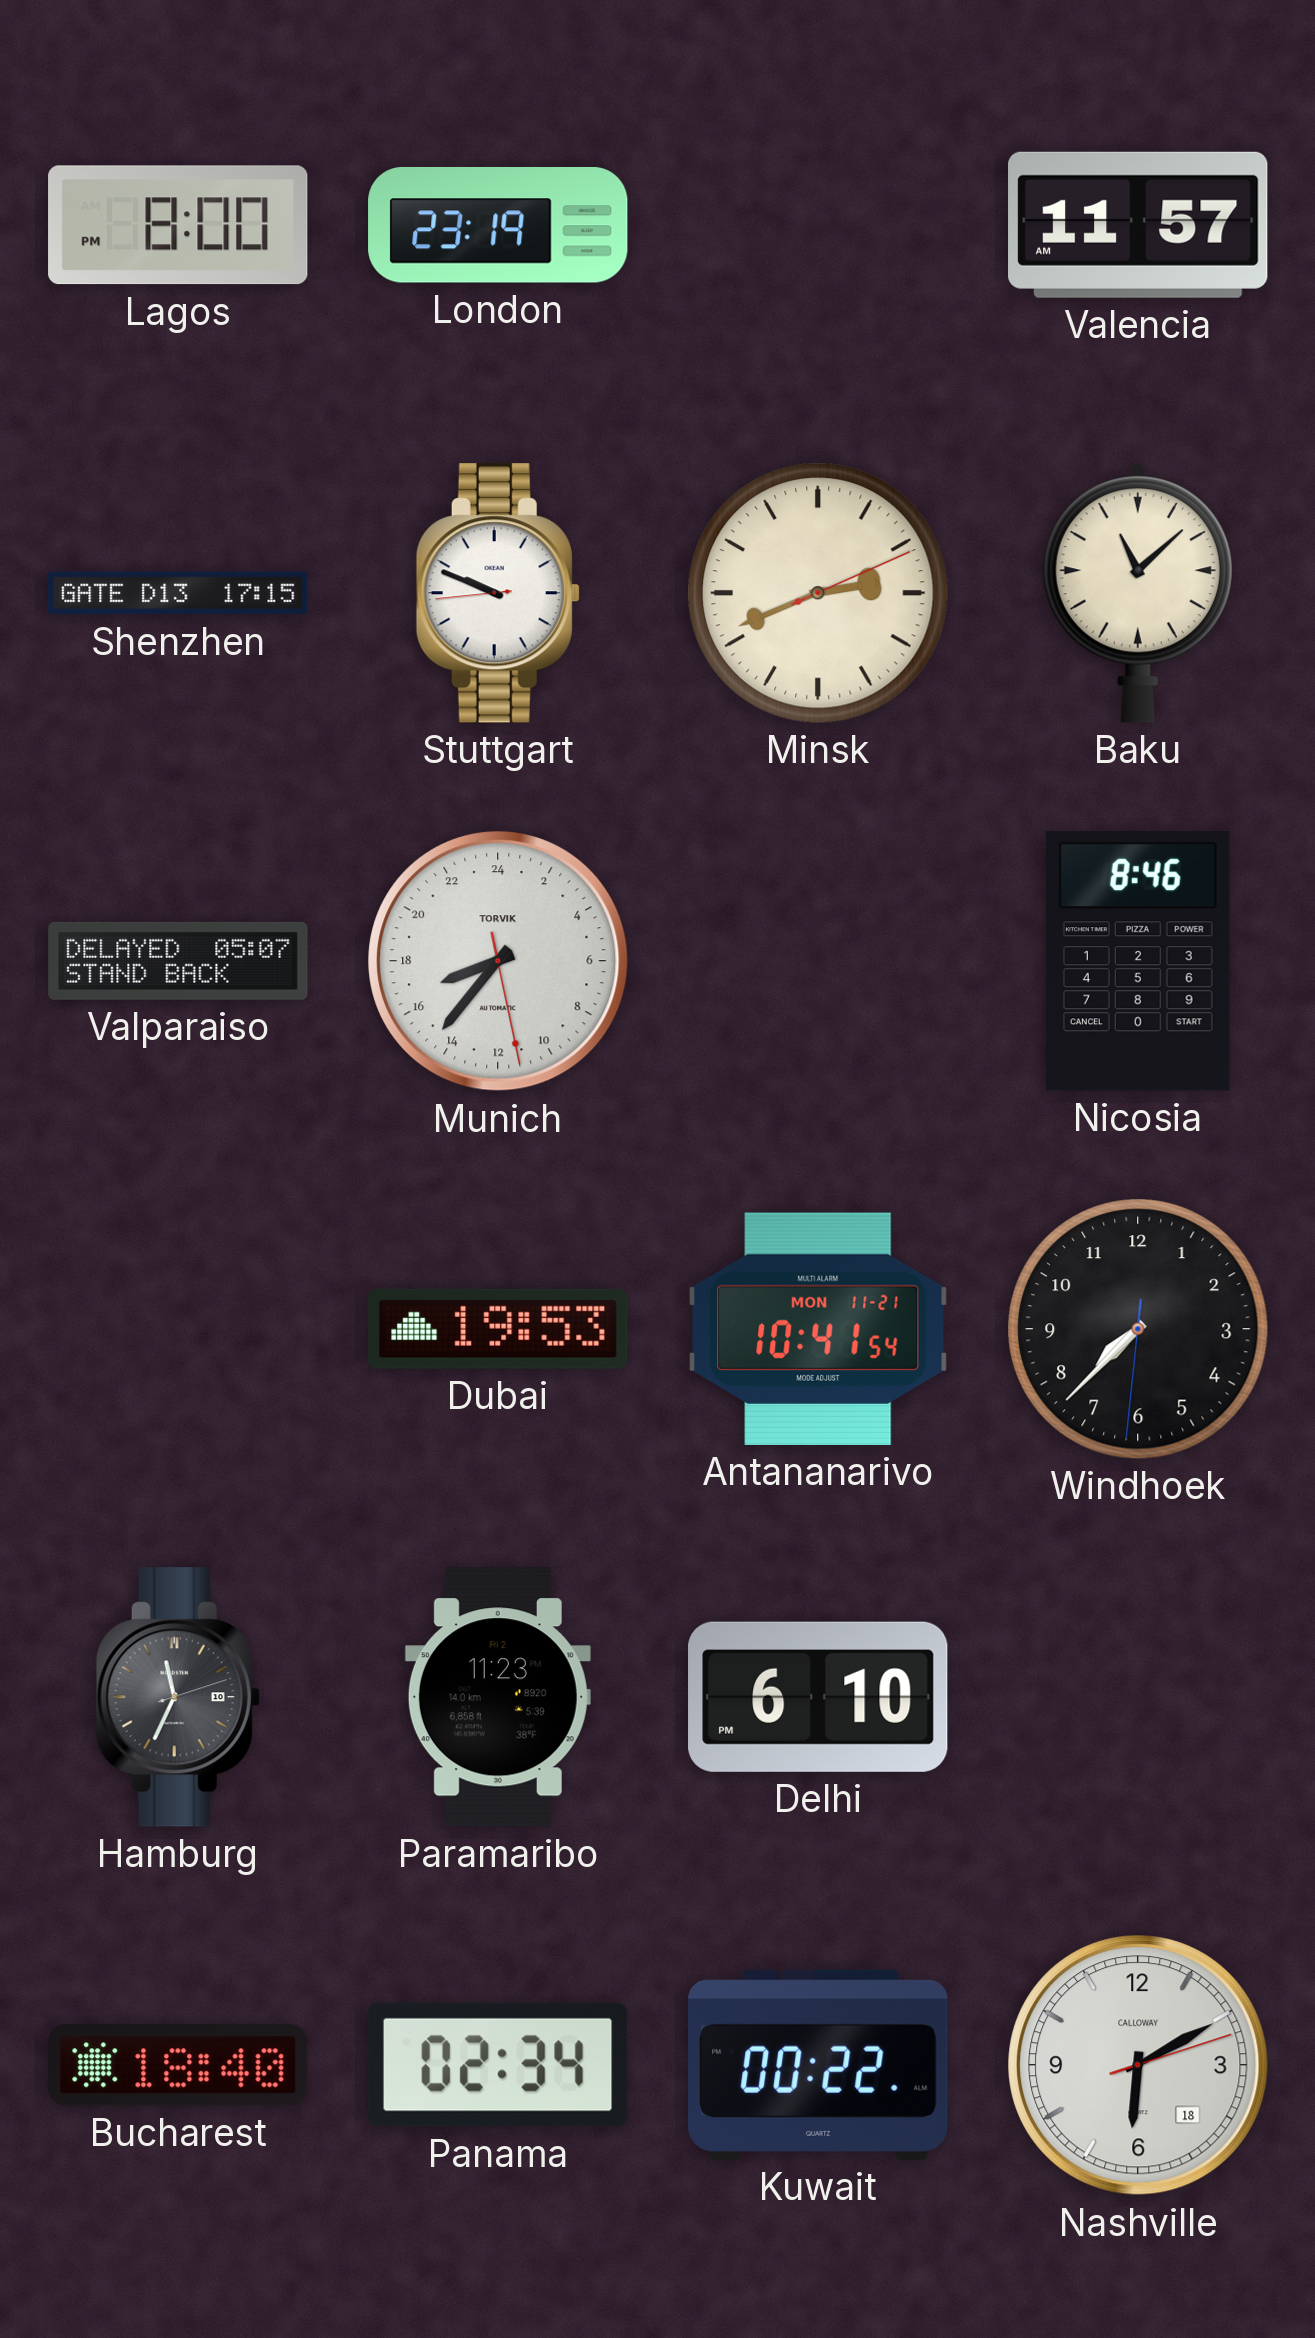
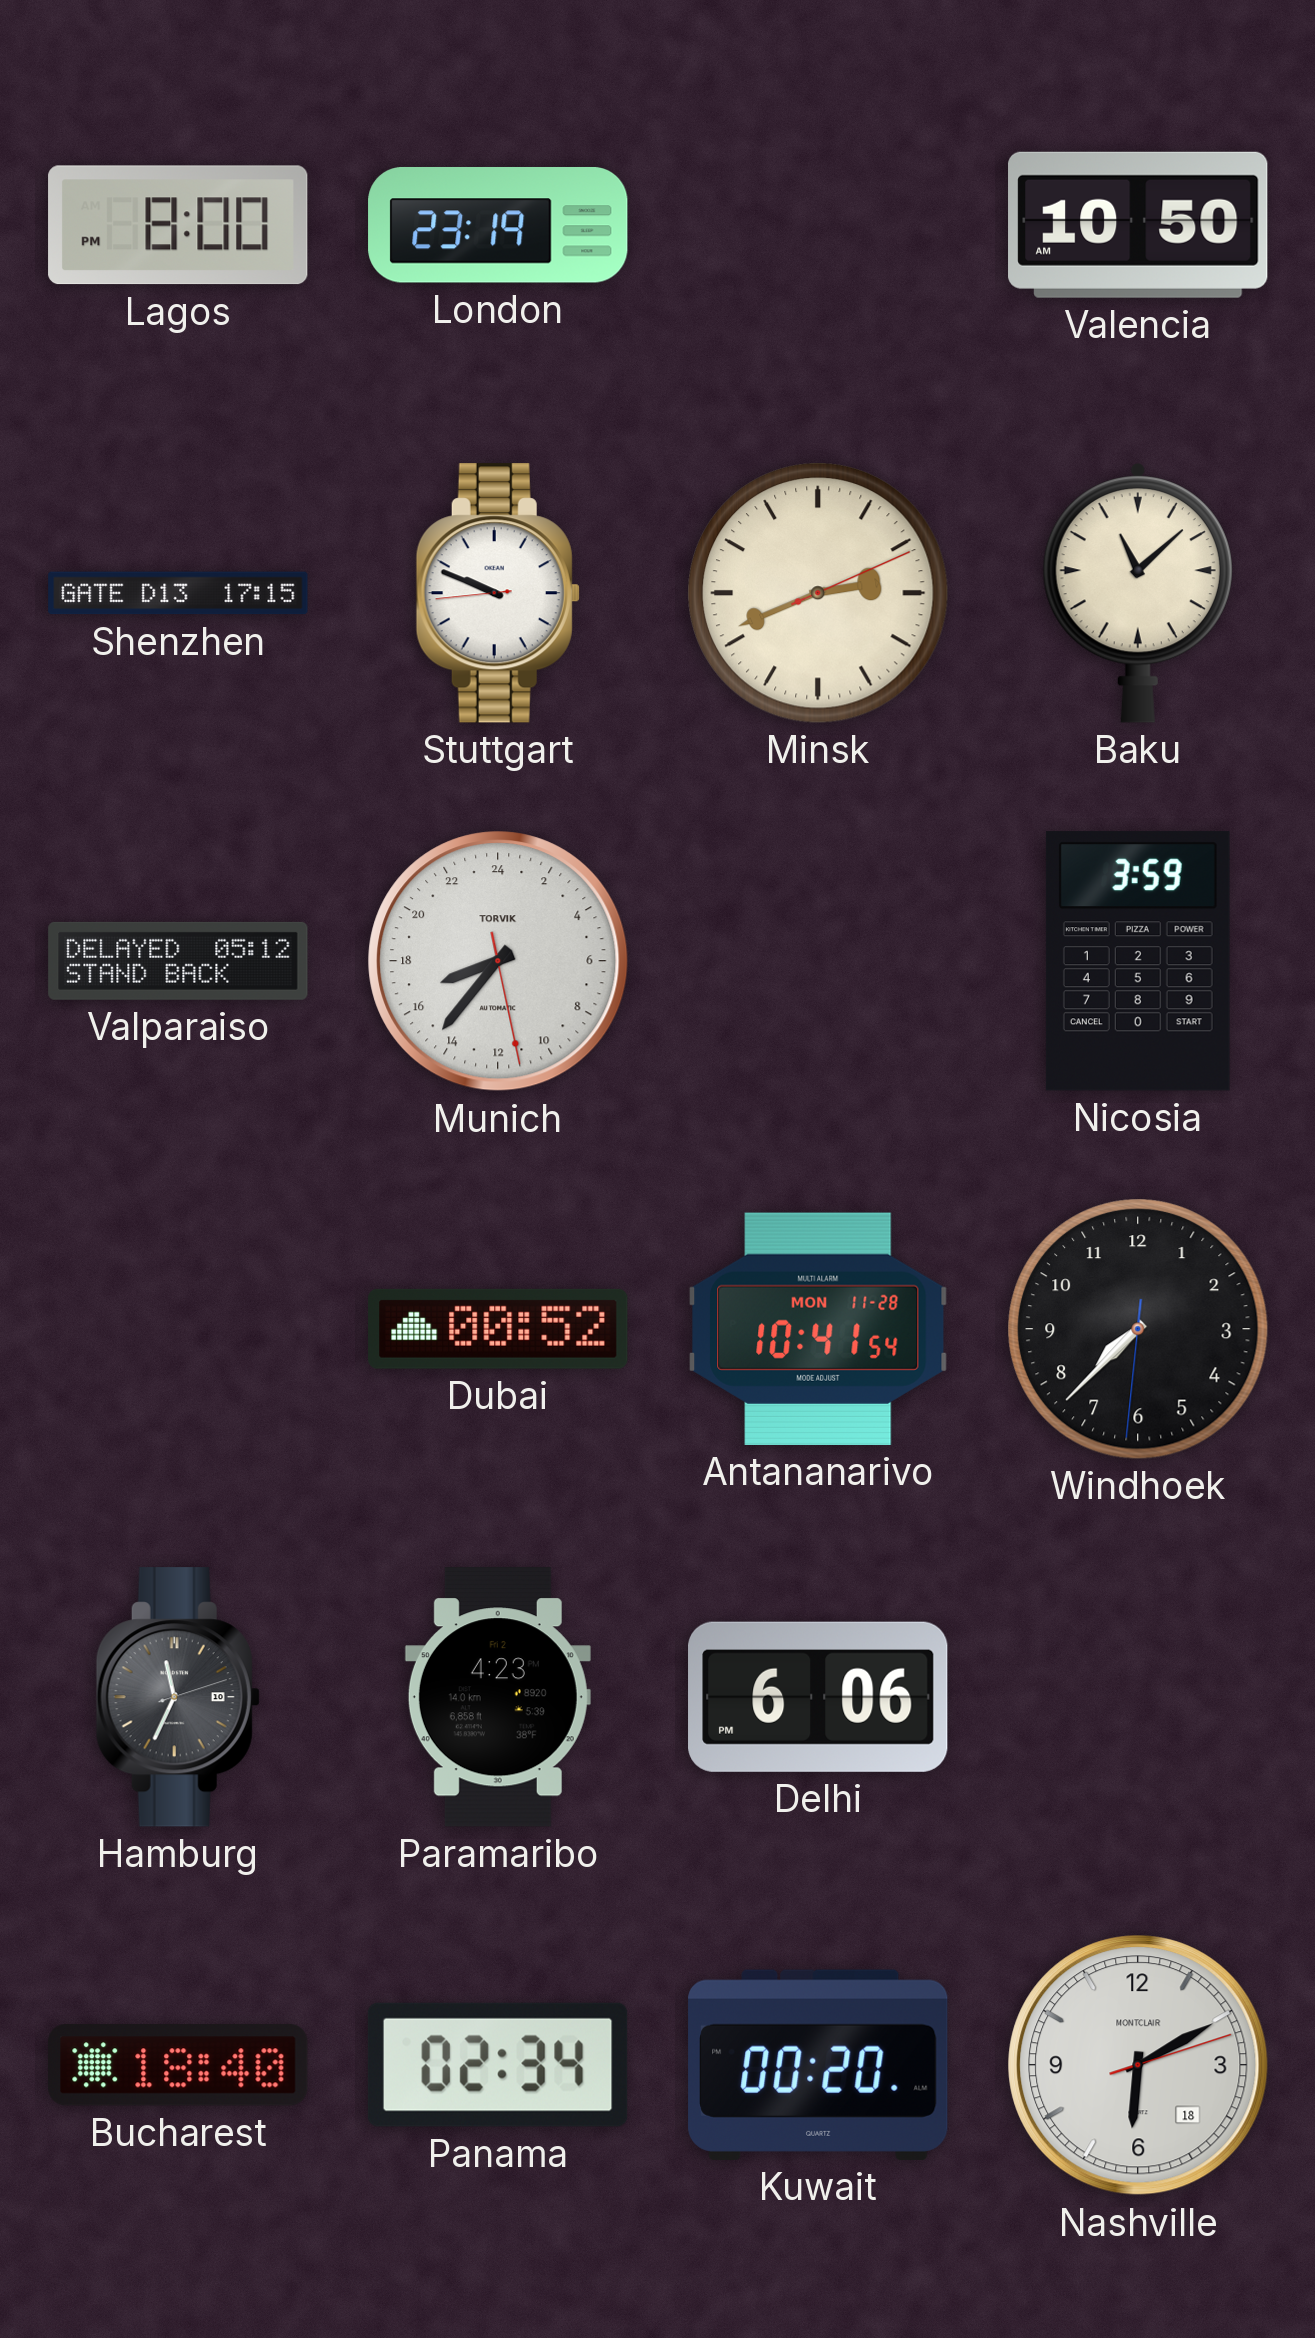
Valencia: 11:57 -> 10:50
Valparaiso: 05:07 -> 05:12
Nicosia: 8:46 -> 3:59
Dubai: 19:53 -> 00:52
Antananarivo date: MON 11-21 -> MON 11-28
Paramaribo: 11:23 -> 4:23
Delhi: 6:10 -> 6:06
Kuwait: 00:22 -> 00:20
Nashville brand: CALLOWAY -> MONTCLAIR
